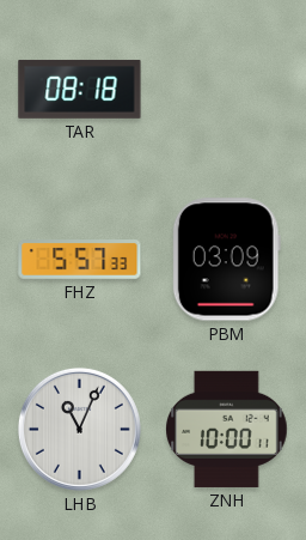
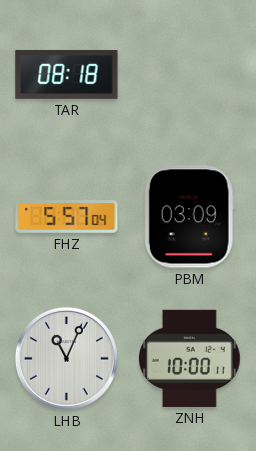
FHZ: 5:57:33 -> 5:57:04
